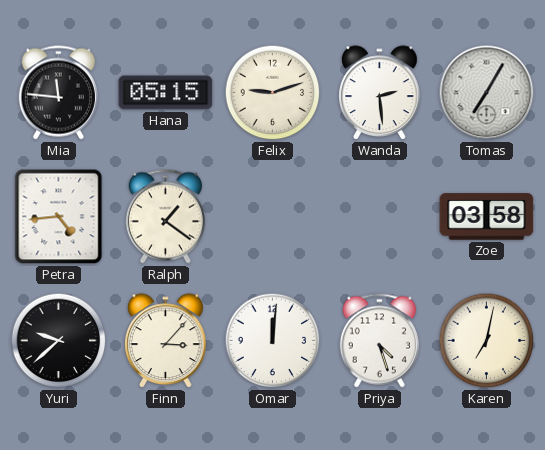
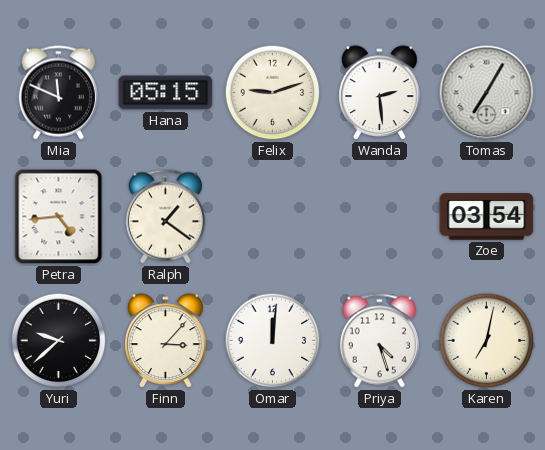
Mia: 11:46 -> 11:49
Zoe: 03:58 -> 03:54
